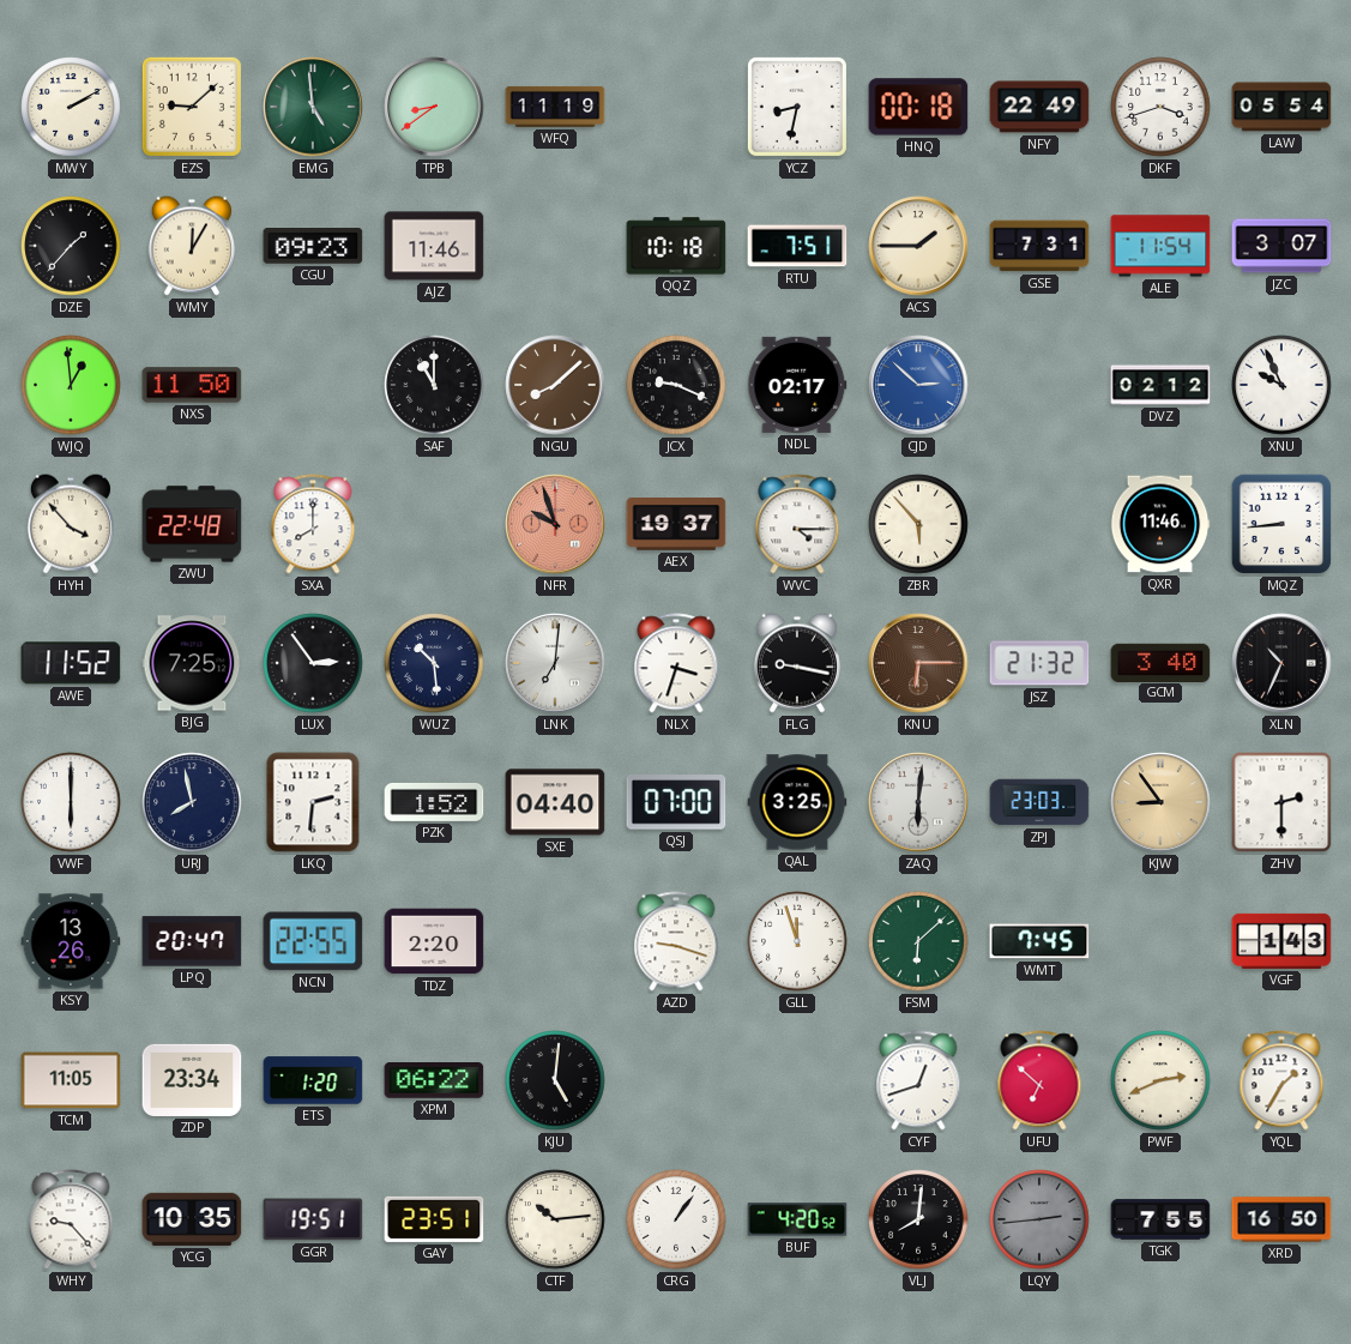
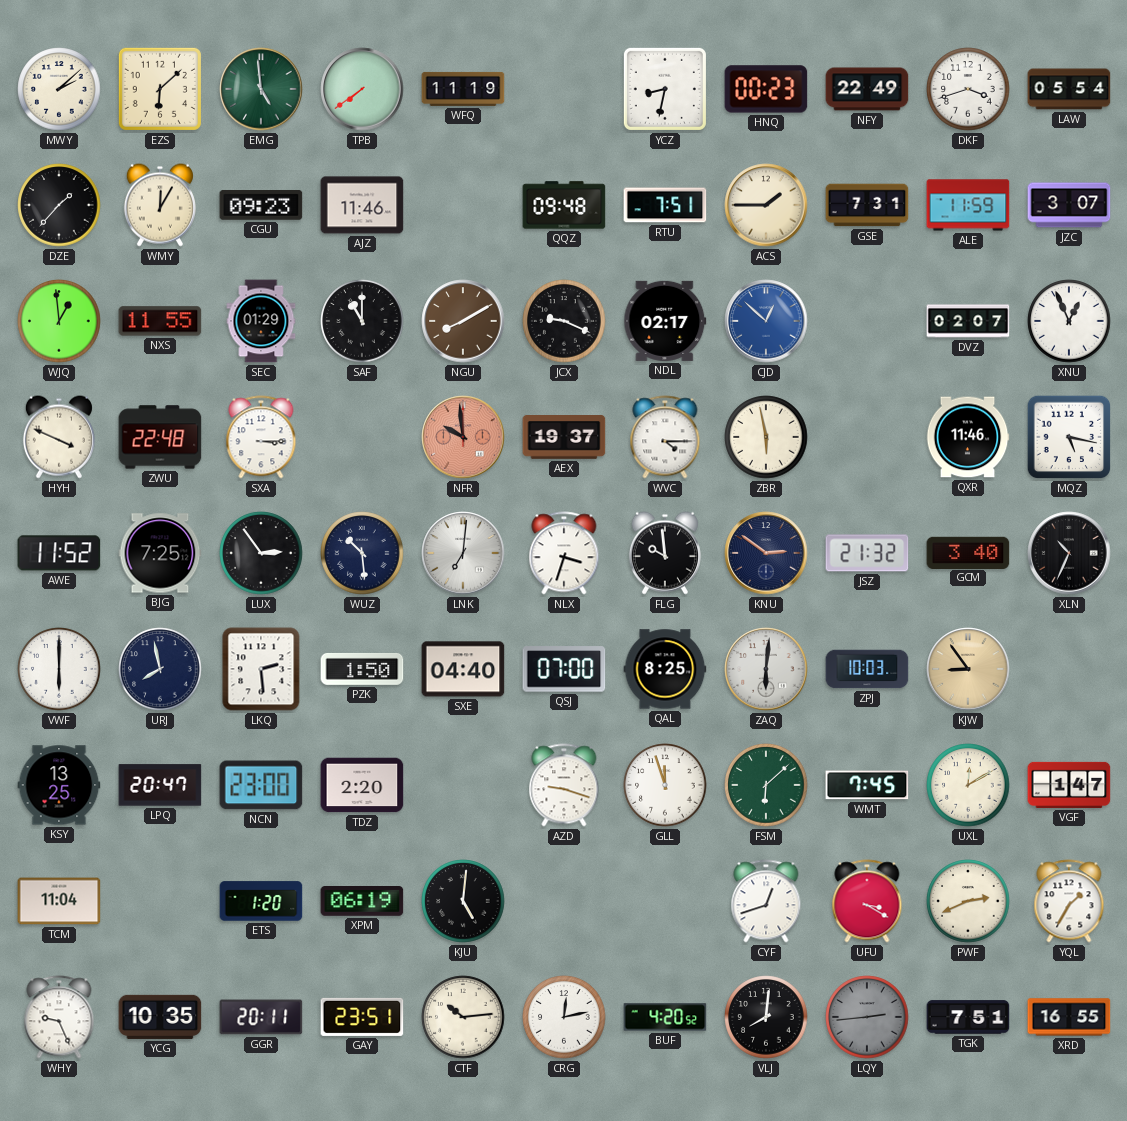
MWY: 2:10 -> 2:08
EZS: 9:08 -> 6:08
TPB: 8:39 -> 7:39
HNQ: 00:18 -> 00:23
QQZ: 10:18 -> 09:48
ALE: 11:54 -> 11:59
NXS: 11:50 -> 11:55
SEC: none -> 01:29
NGU: 8:08 -> 8:10
CJD: 2:52 -> 12:52
DVZ: 02:12 -> 02:07
XNU: 9:56 -> 12:56
HYH: 3:53 -> 3:49
SXA: 8:00 -> 3:15
NFR: 9:57 -> 9:59
ZBR: 5:53 -> 5:58
MQZ: 8:44 -> 5:17
FLG: 9:17 -> 9:59
KNU: 6:15 -> 2:51
KNU dial: brown -> navy
LKQ: 2:31 -> 2:29
PZK: 1:52 -> 1:50
QAL: 3:25 -> 8:25
ZPJ: 23:03 -> 10:03
ZHV: 2:30 -> none
KSY: 13:26 -> 13:25
NCN: 22:55 -> 23:00
UXL: none -> 12:10
VGF: 1:43 -> 1:47
TCM: 11:05 -> 11:04
ZDP: 23:34 -> none
XPM: 06:22 -> 06:19
UFU: 6:52 -> 3:20
WHY: 9:23 -> 9:26
GGR: 19:51 -> 20:11
CRG: 1:06 -> 12:13
TGK: 7:55 -> 7:51
XRD: 16:50 -> 16:55
